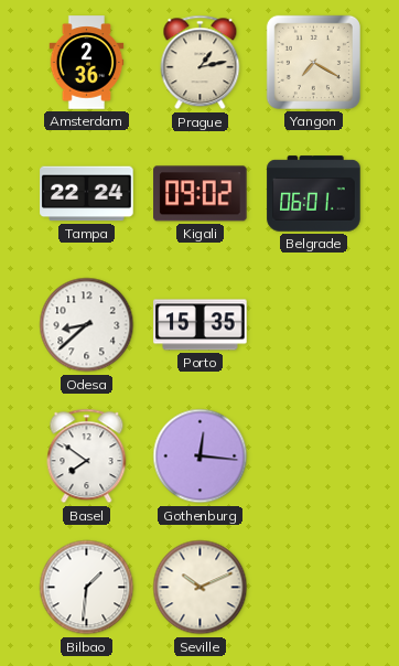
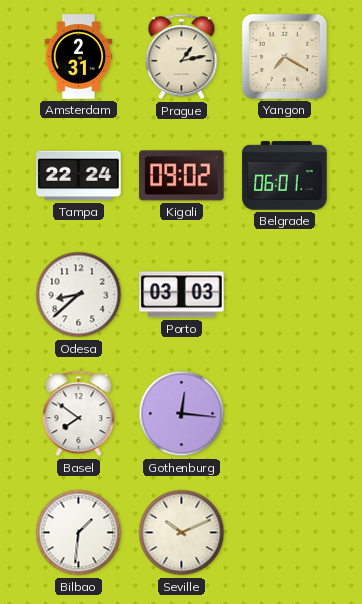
Amsterdam: 2:36 -> 2:31
Porto: 15:35 -> 03:03
